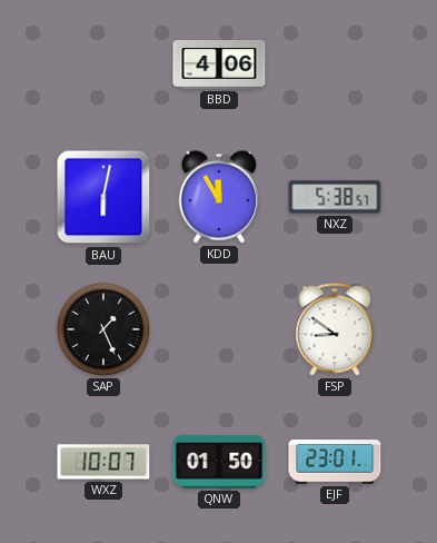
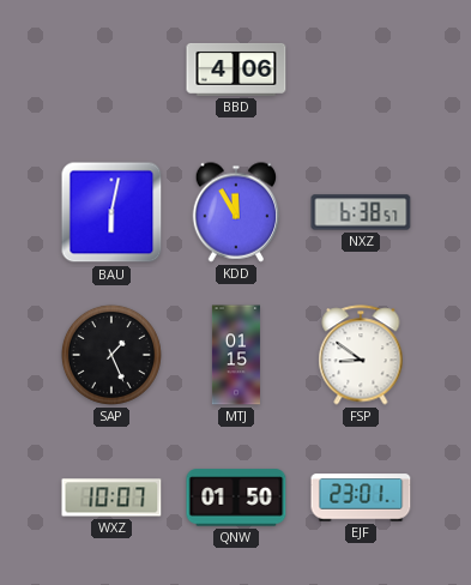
NXZ: 5:38 -> 6:38
MTJ: none -> 01:15
